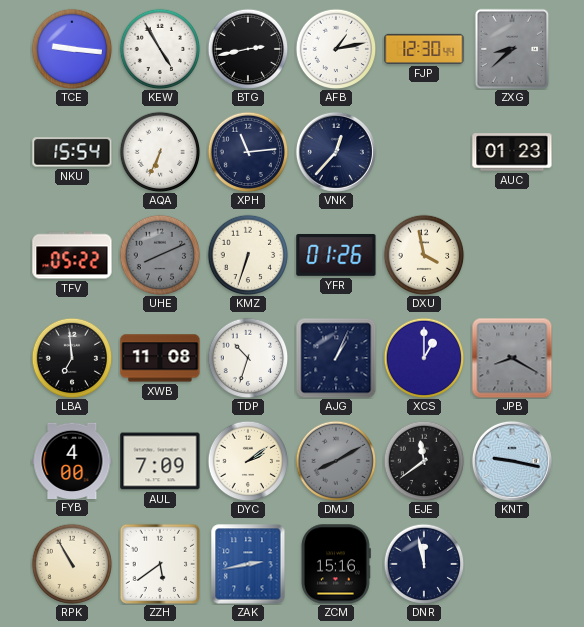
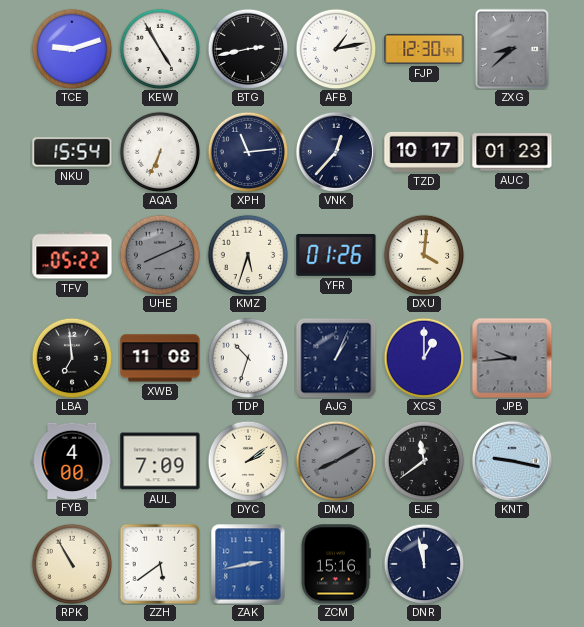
TCE: 9:16 -> 9:12
TZD: none -> 10:17
KMZ: 6:33 -> 5:33
DXU: 3:58 -> 4:01
JPB: 8:20 -> 9:44
